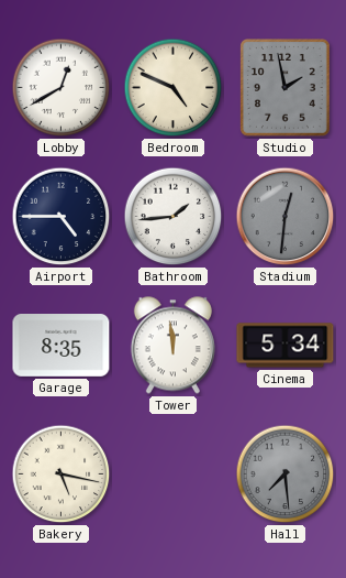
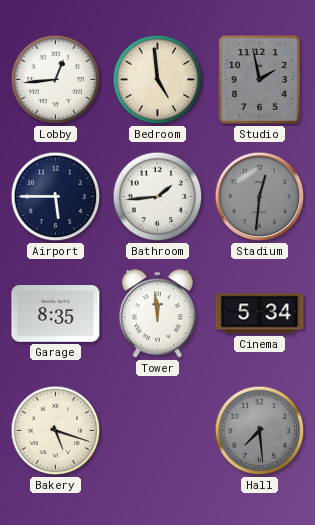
Lobby: 12:40 -> 12:44
Bedroom: 4:49 -> 4:59
Airport: 4:45 -> 5:45
Bakery: 5:17 -> 5:18
